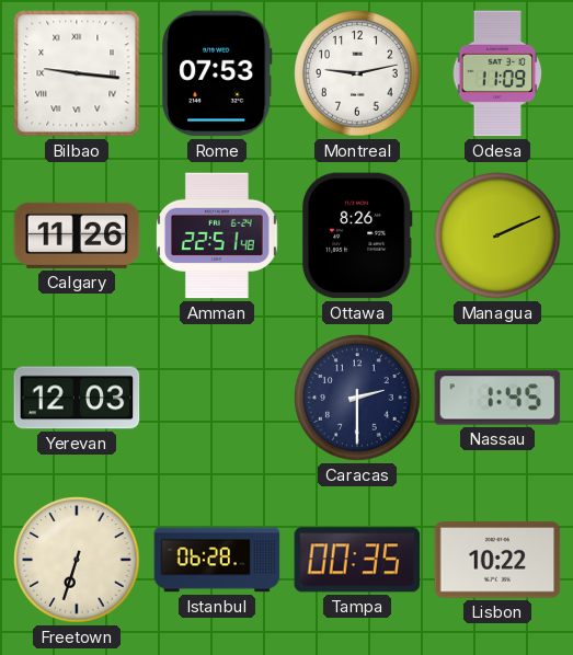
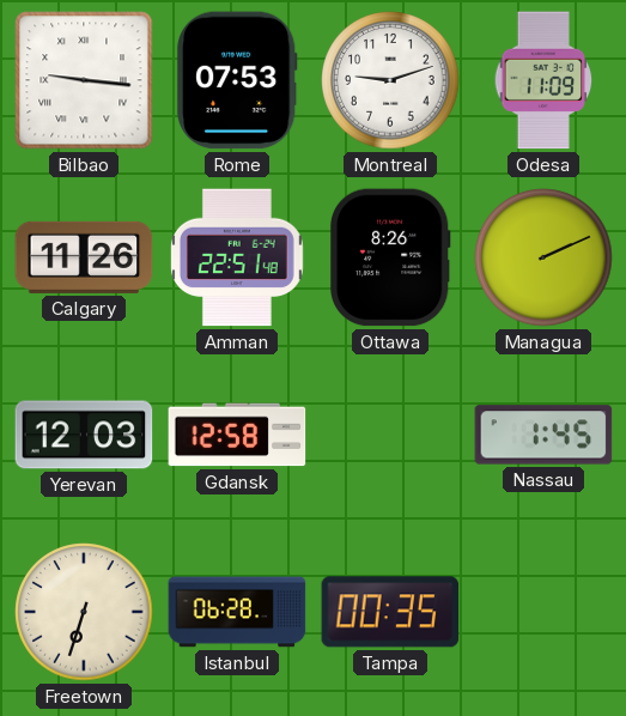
Montreal: 9:13 -> 9:12
Gdansk: none -> 12:58
Caracas: 2:30 -> none
Lisbon: 10:22 -> none
